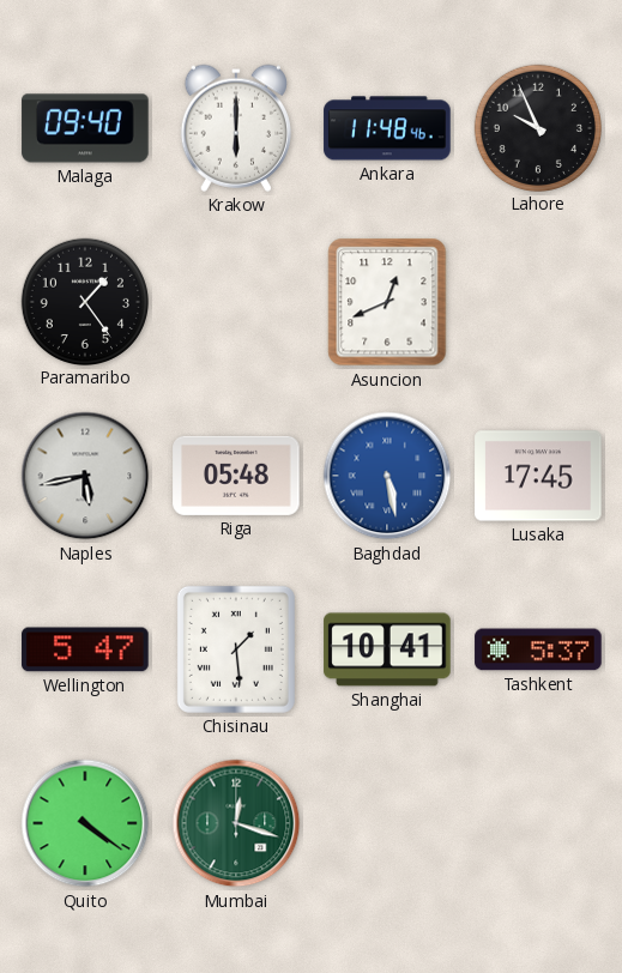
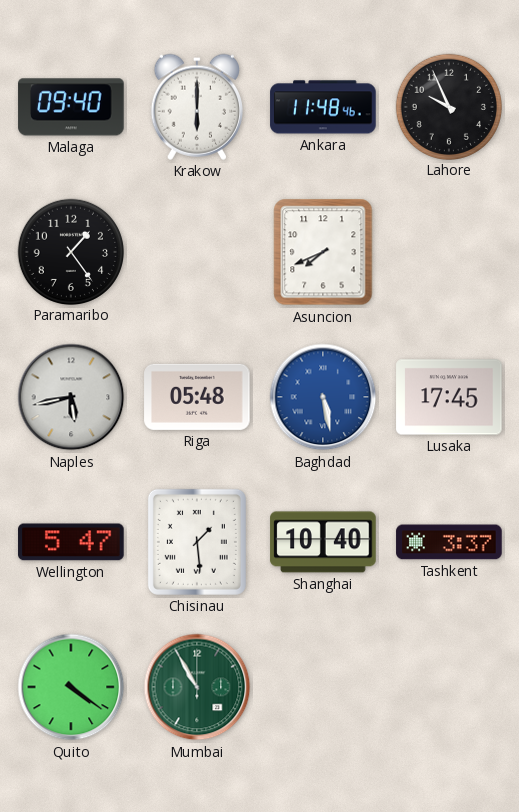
Asuncion: 12:41 -> 7:41
Shanghai: 10:41 -> 10:40
Tashkent: 5:37 -> 3:37
Mumbai: 12:18 -> 10:55
